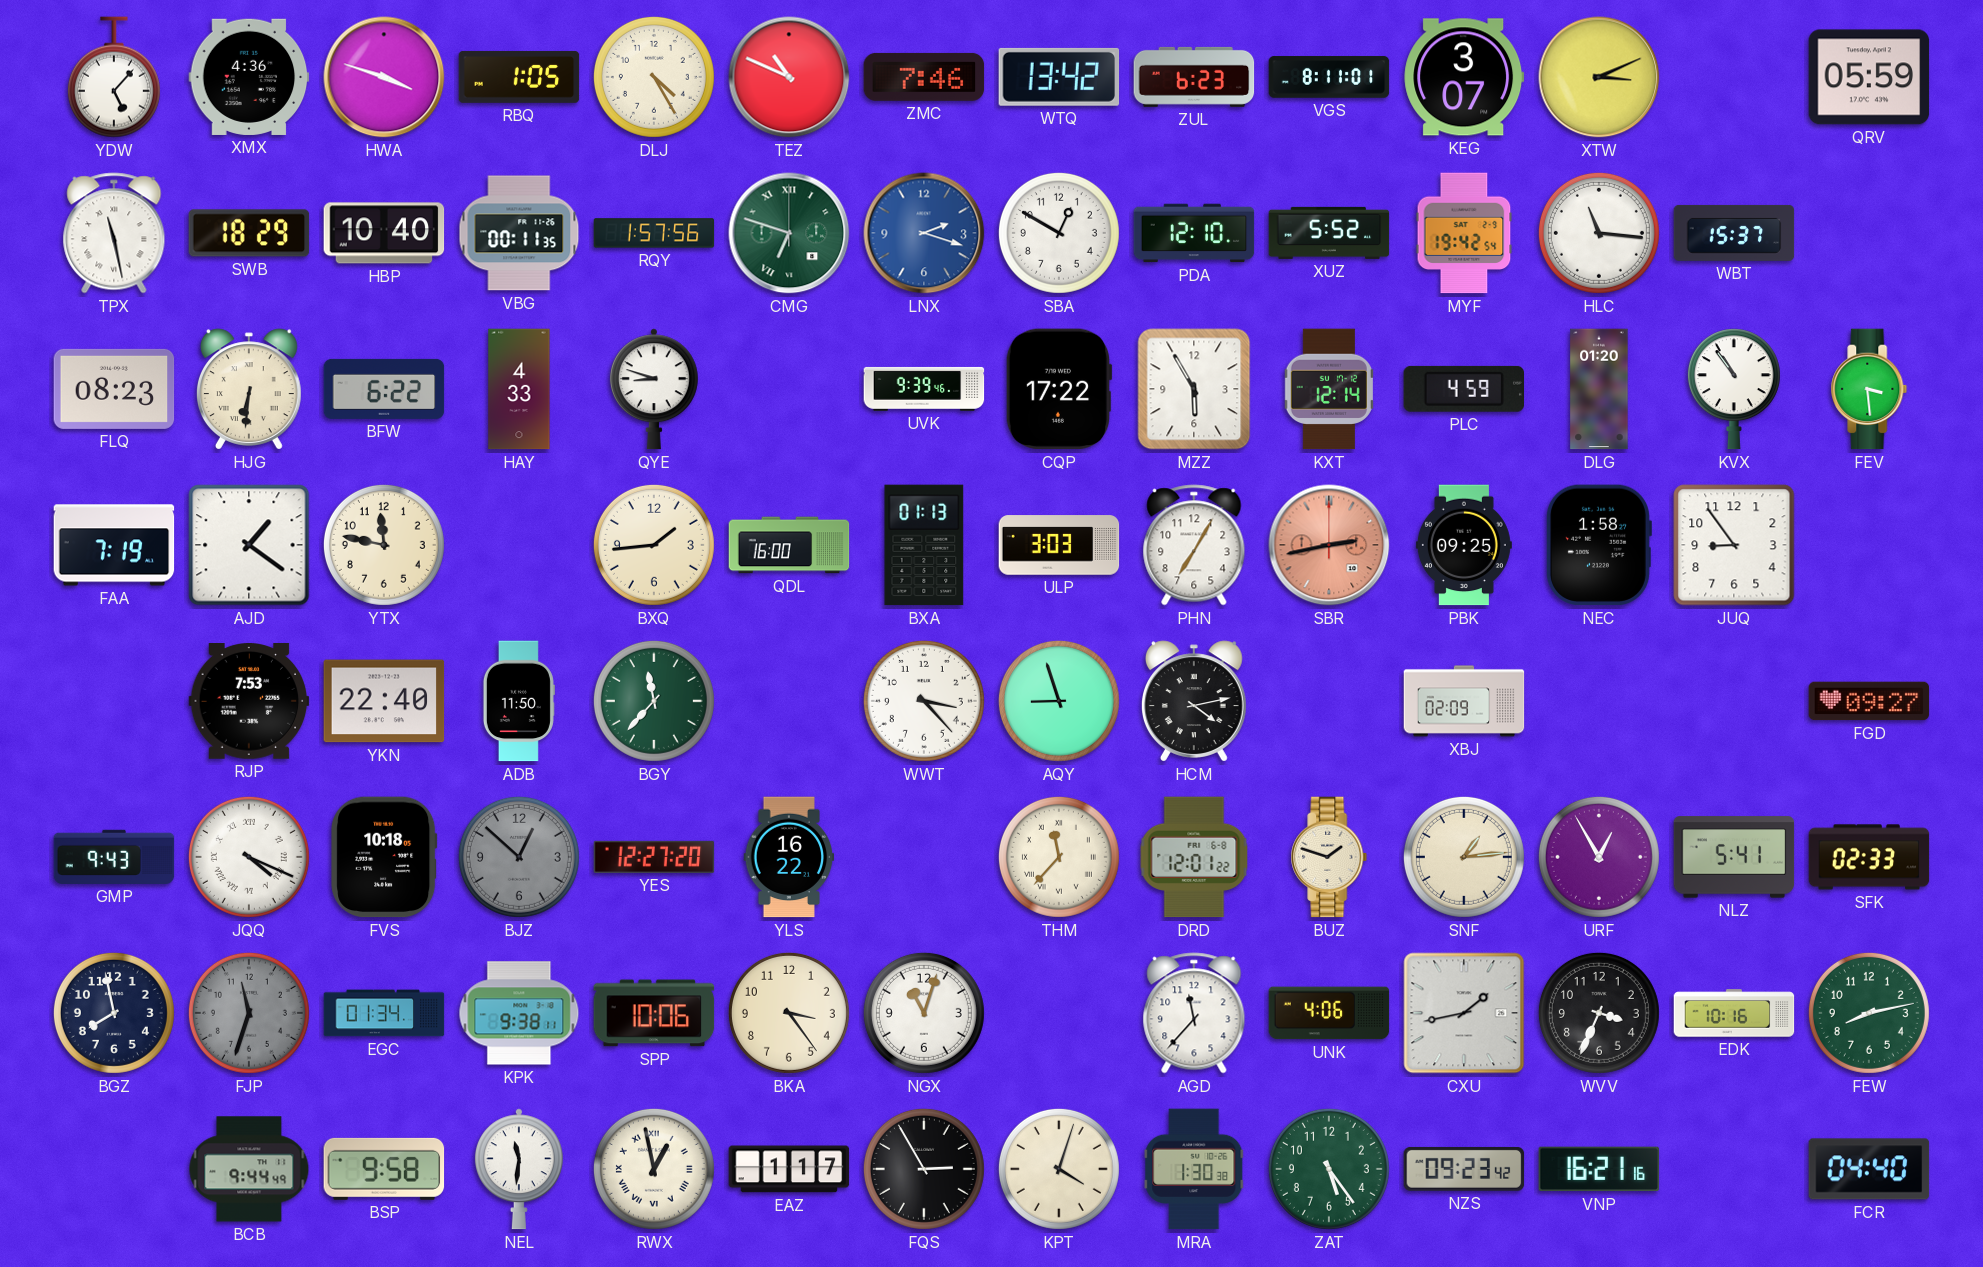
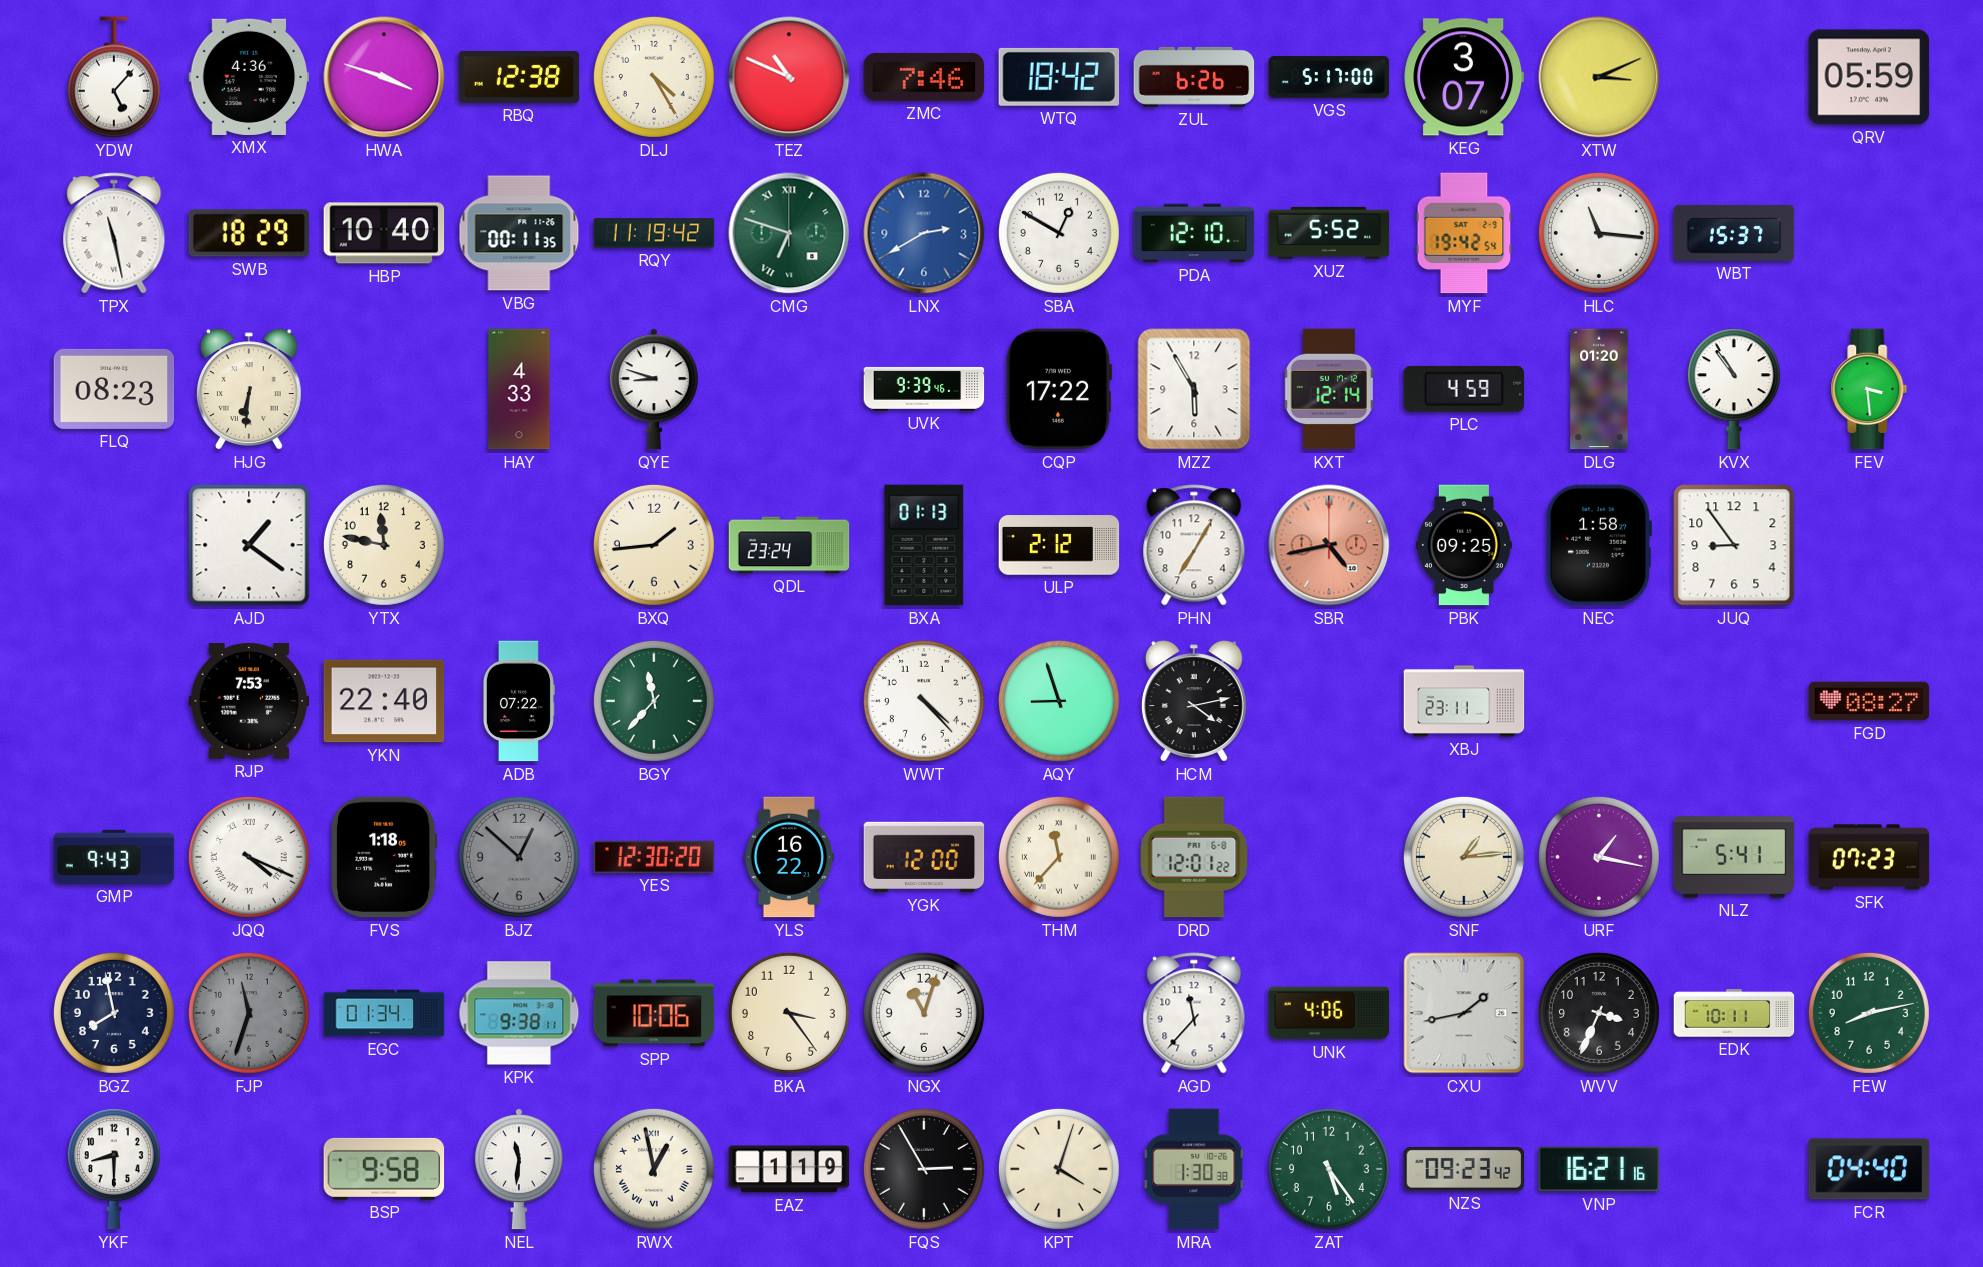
RBQ: 1:05 -> 12:38
WTQ: 13:42 -> 18:42
ZUL: 6:23 -> 6:26
VGS: 8:11 -> 5:17
RQY: 1:57 -> 11:19
LNX: 2:18 -> 2:40
BFW: 6:22 -> none
FAA: 7:19 -> none
QDL: 16:00 -> 23:24
ULP: 3:03 -> 2:12
SBR: 2:43 -> 4:43
ADB: 11:50 -> 07:22
WWT: 3:23 -> 4:23
XBJ: 02:09 -> 23:11
FGD: 09:27 -> 08:27
FVS: 10:18 -> 1:18
YES: 12:27 -> 12:30
YGK: none -> 12:00
BUZ: 1:48 -> none
URF: 12:55 -> 1:17
SFK: 02:33 -> 07:23
EDK: 10:16 -> 10:11
YKF: none -> 8:30
BCB: 9:44 -> none
EAZ: 1:17 -> 1:19
